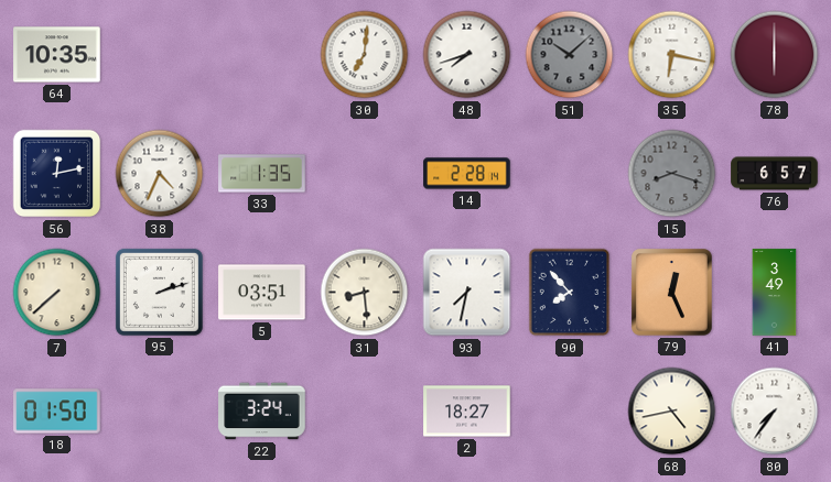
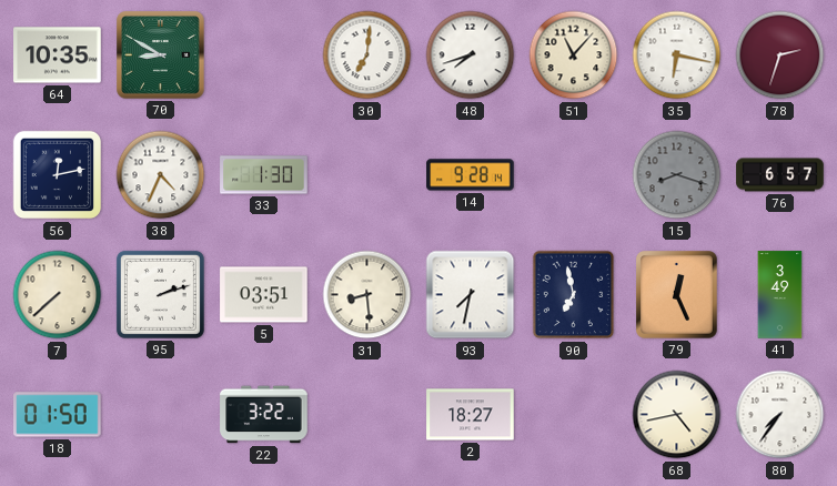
70: none -> 8:50
51: 10:08 -> 11:07
51 dial: grey -> cream
78: 6:00 -> 2:33
33: 1:35 -> 1:30
14: 2:28 -> 9:28
90: 7:53 -> 6:58
22: 3:24 -> 3:22
